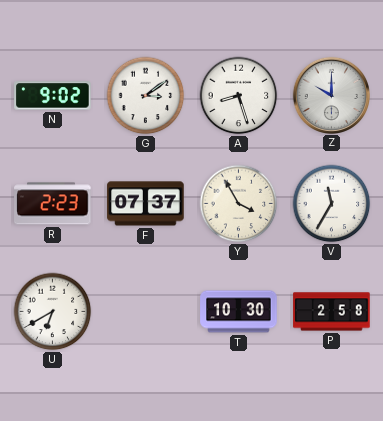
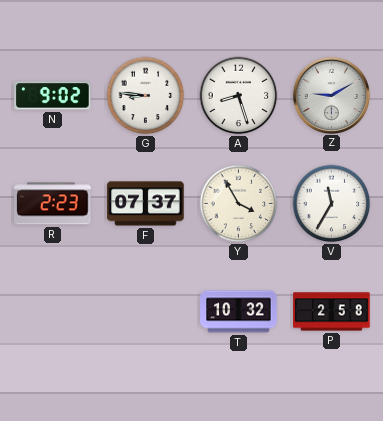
G: 3:09 -> 8:46
Z: 10:00 -> 9:10
U: 6:40 -> none
T: 10:30 -> 10:32
